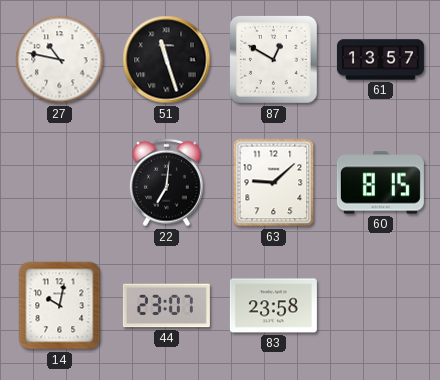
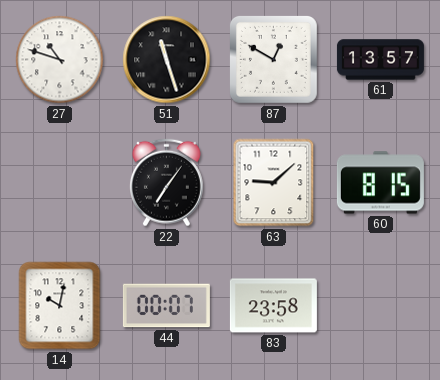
27: 10:47 -> 10:48
22: 7:01 -> 7:06
44: 23:07 -> 00:07
